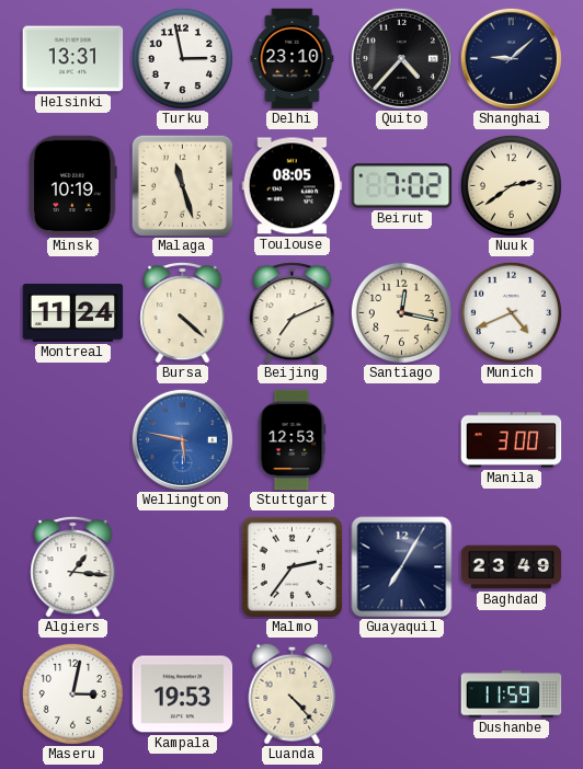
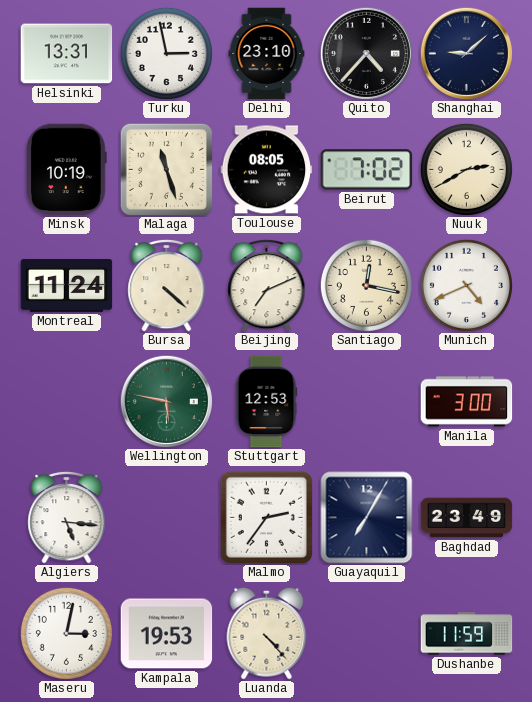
Nuuk: 2:39 -> 2:40
Wellington dial: blue -> green
Algiers: 1:16 -> 5:16
